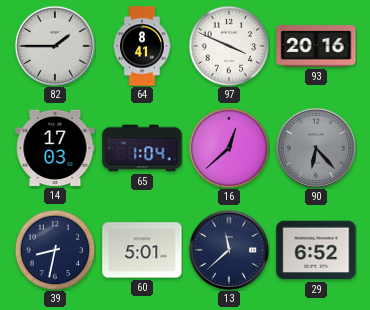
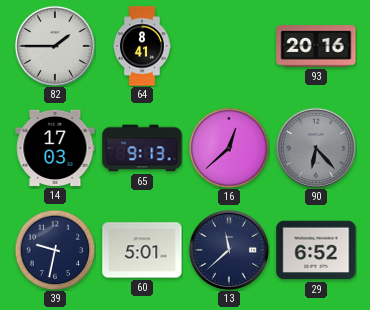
97: 3:49 -> none
65: 1:04 -> 9:13
39: 8:32 -> 9:32
